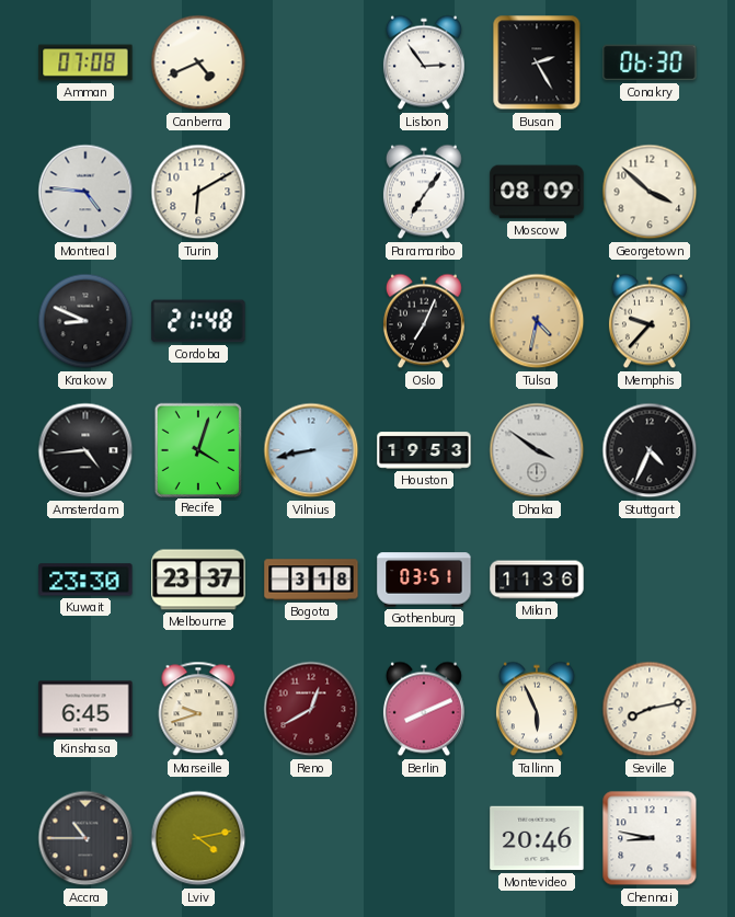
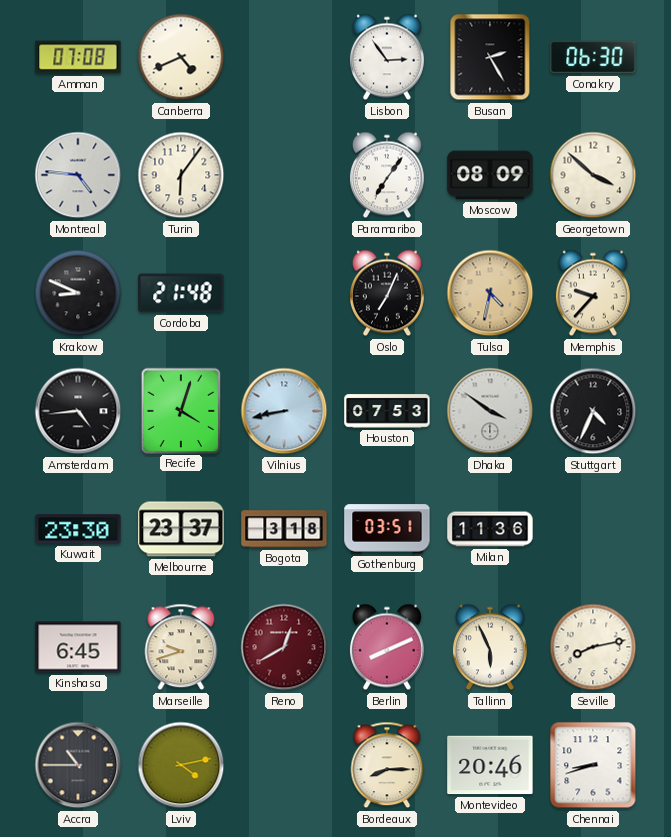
Turin: 6:10 -> 6:06
Houston: 19:53 -> 07:53
Bordeaux: none -> 8:15
Chennai: 8:47 -> 8:42
